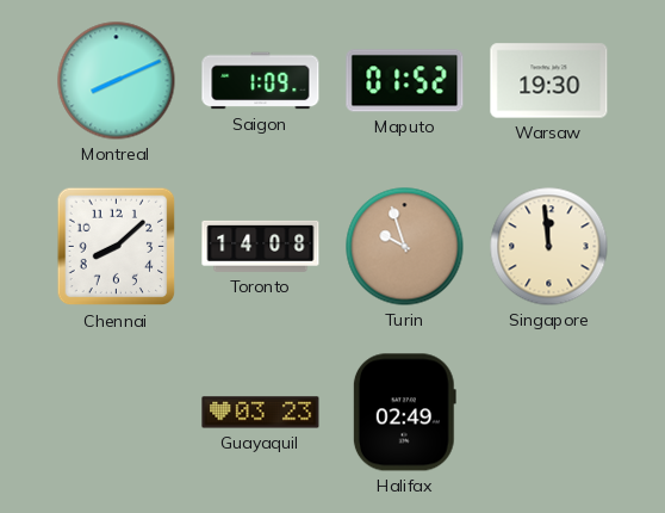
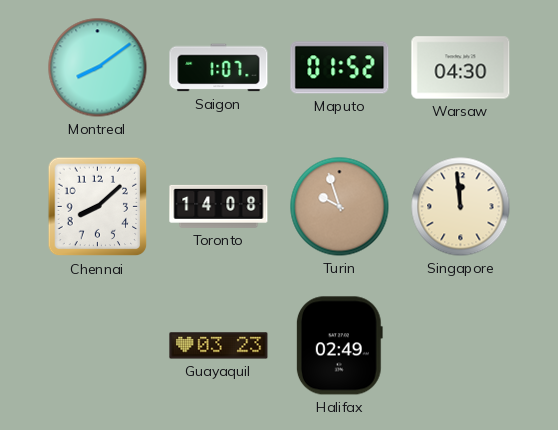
Montreal: 8:11 -> 8:09
Saigon: 1:09 -> 1:07
Warsaw: 19:30 -> 04:30
